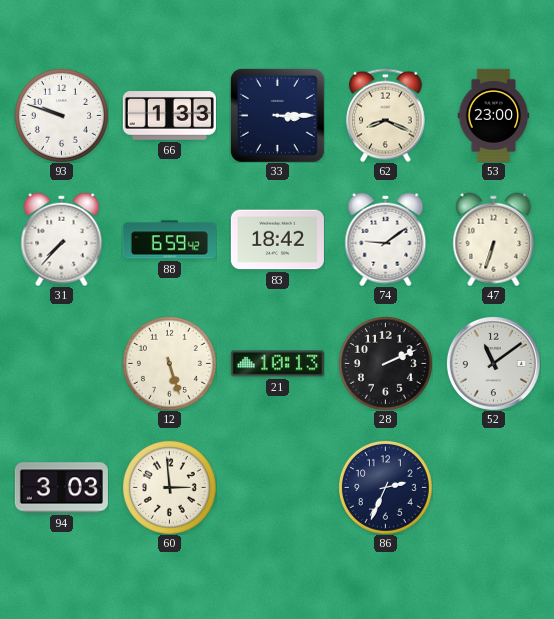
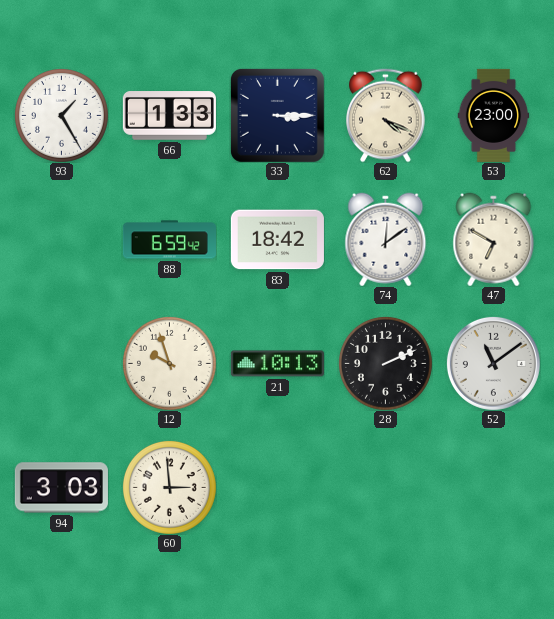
93: 9:48 -> 1:25
62: 8:19 -> 4:19
31: 7:37 -> none
74: 9:09 -> 12:09
47: 6:33 -> 6:50
12: 5:27 -> 9:57
86: 2:34 -> none
